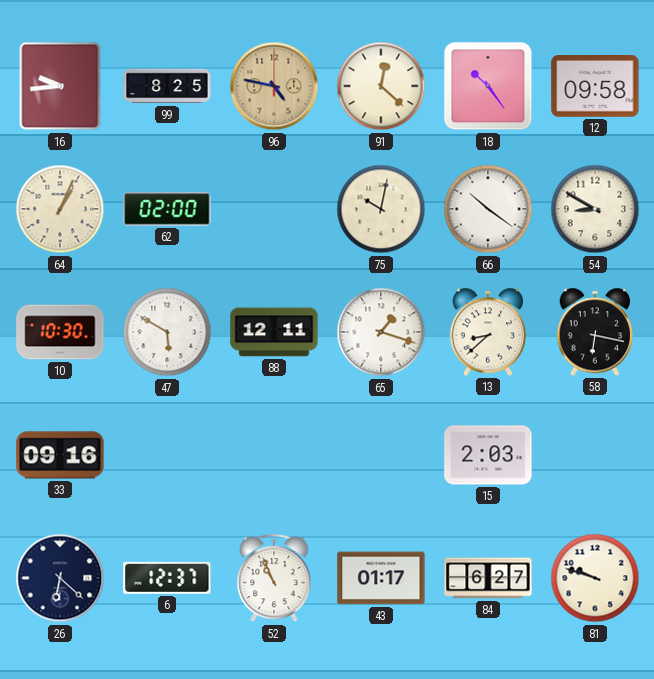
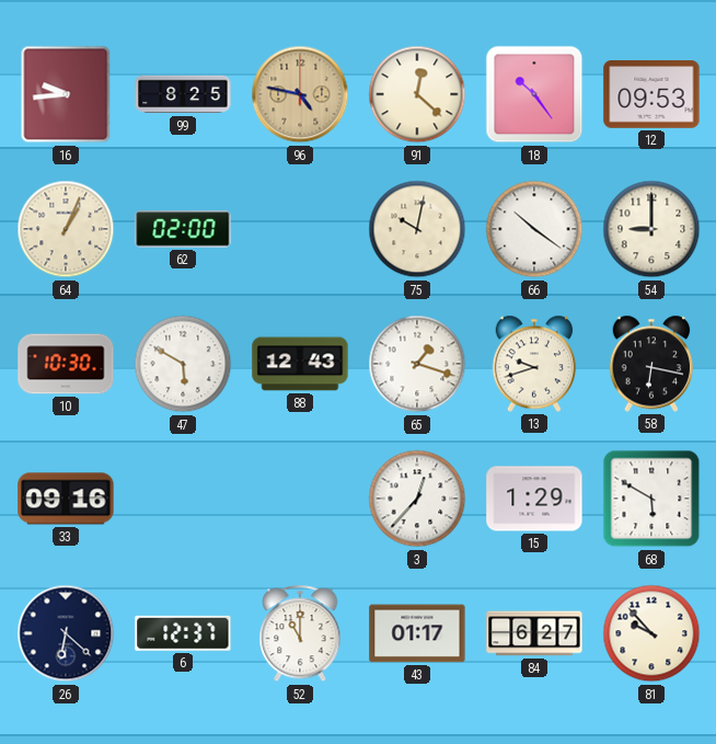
12: 09:58 -> 09:53
54: 8:50 -> 9:00
88: 12:11 -> 12:43
13: 8:38 -> 9:42
3: none -> 12:37
15: 2:03 -> 1:29
68: none -> 5:50
52: 10:56 -> 11:00
81: 9:48 -> 9:53
